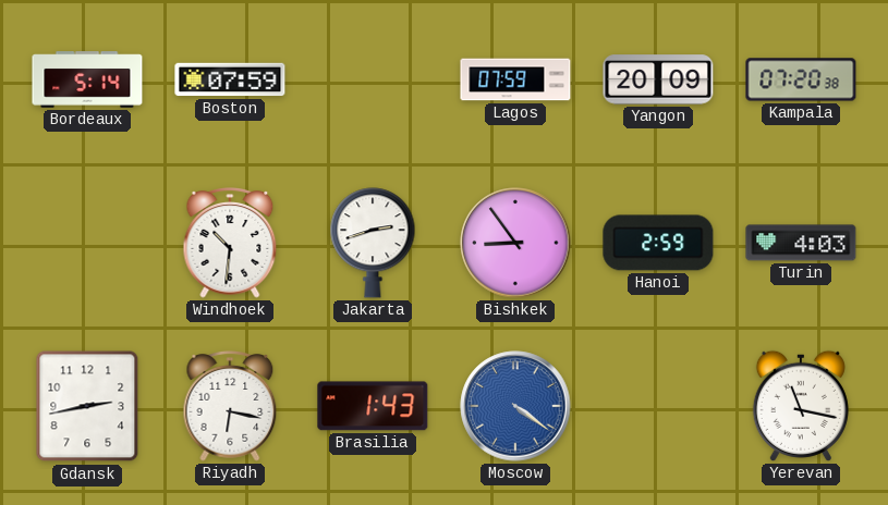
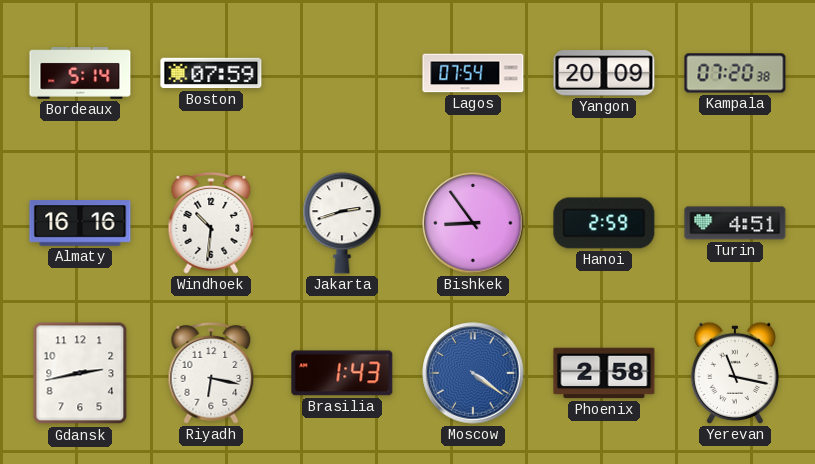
Lagos: 07:59 -> 07:54
Almaty: none -> 16:16
Turin: 4:03 -> 4:51
Phoenix: none -> 2:58
